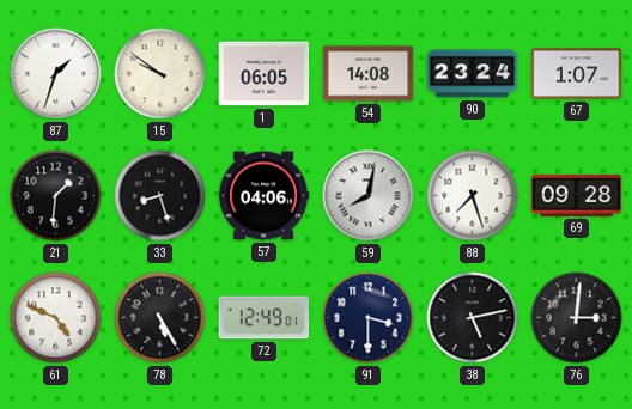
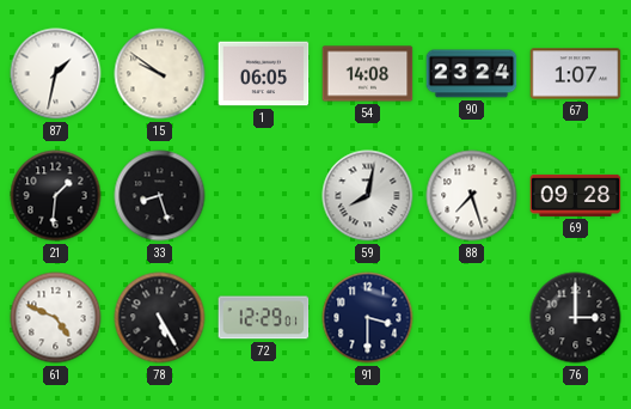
87: 1:33 -> 1:32
57: 04:06 -> none
72: 12:49 -> 12:29
38: 5:13 -> none
76: 3:01 -> 3:00
